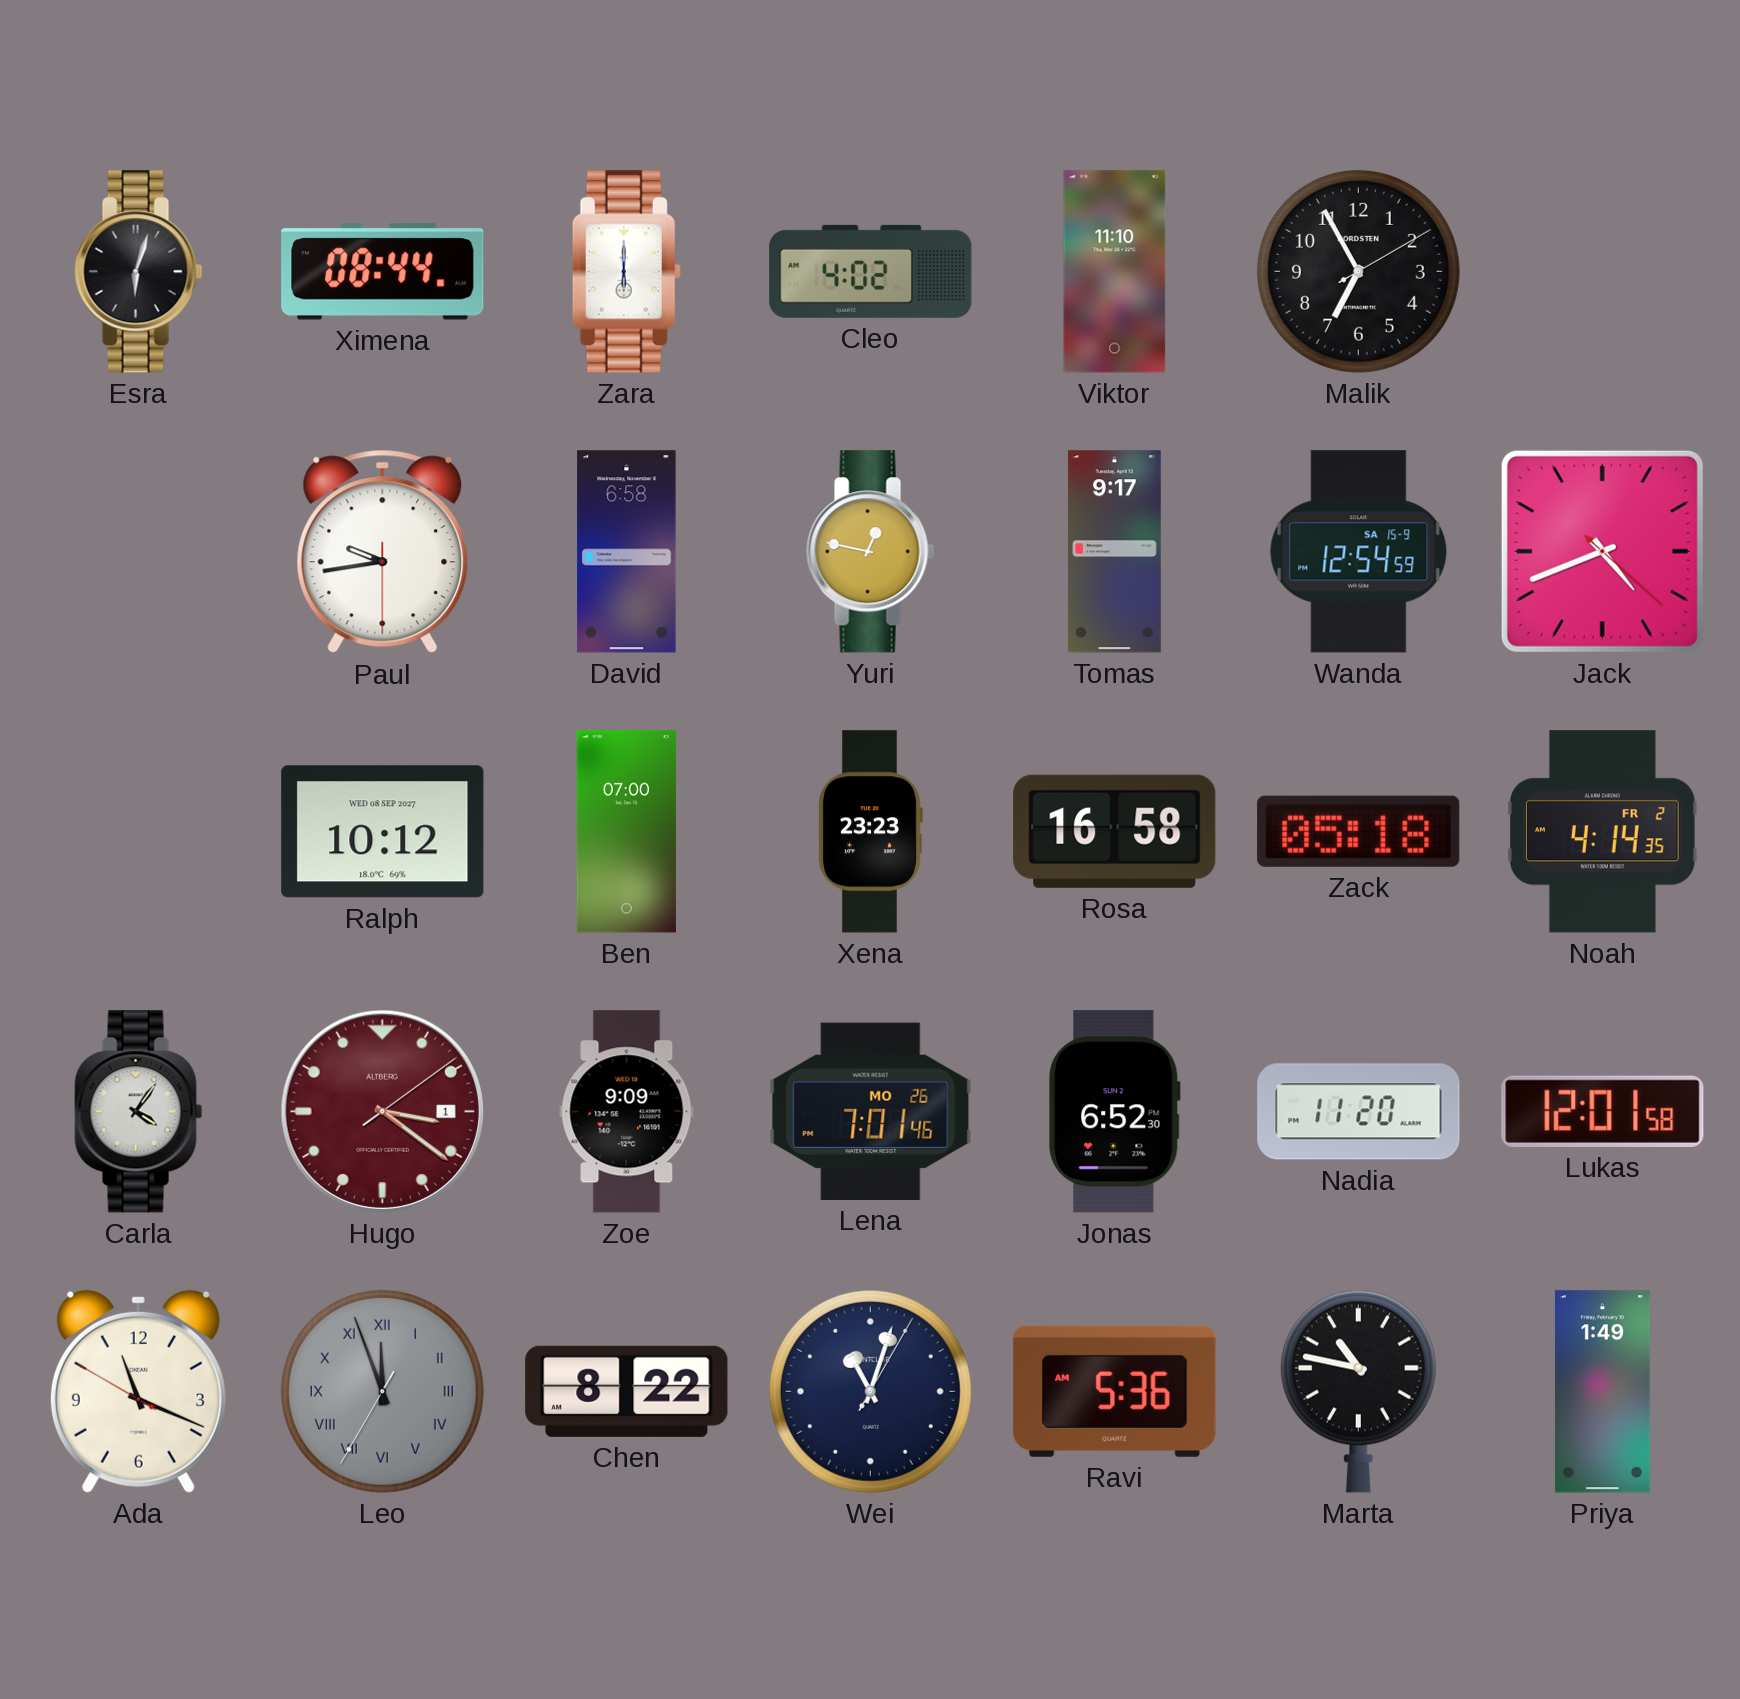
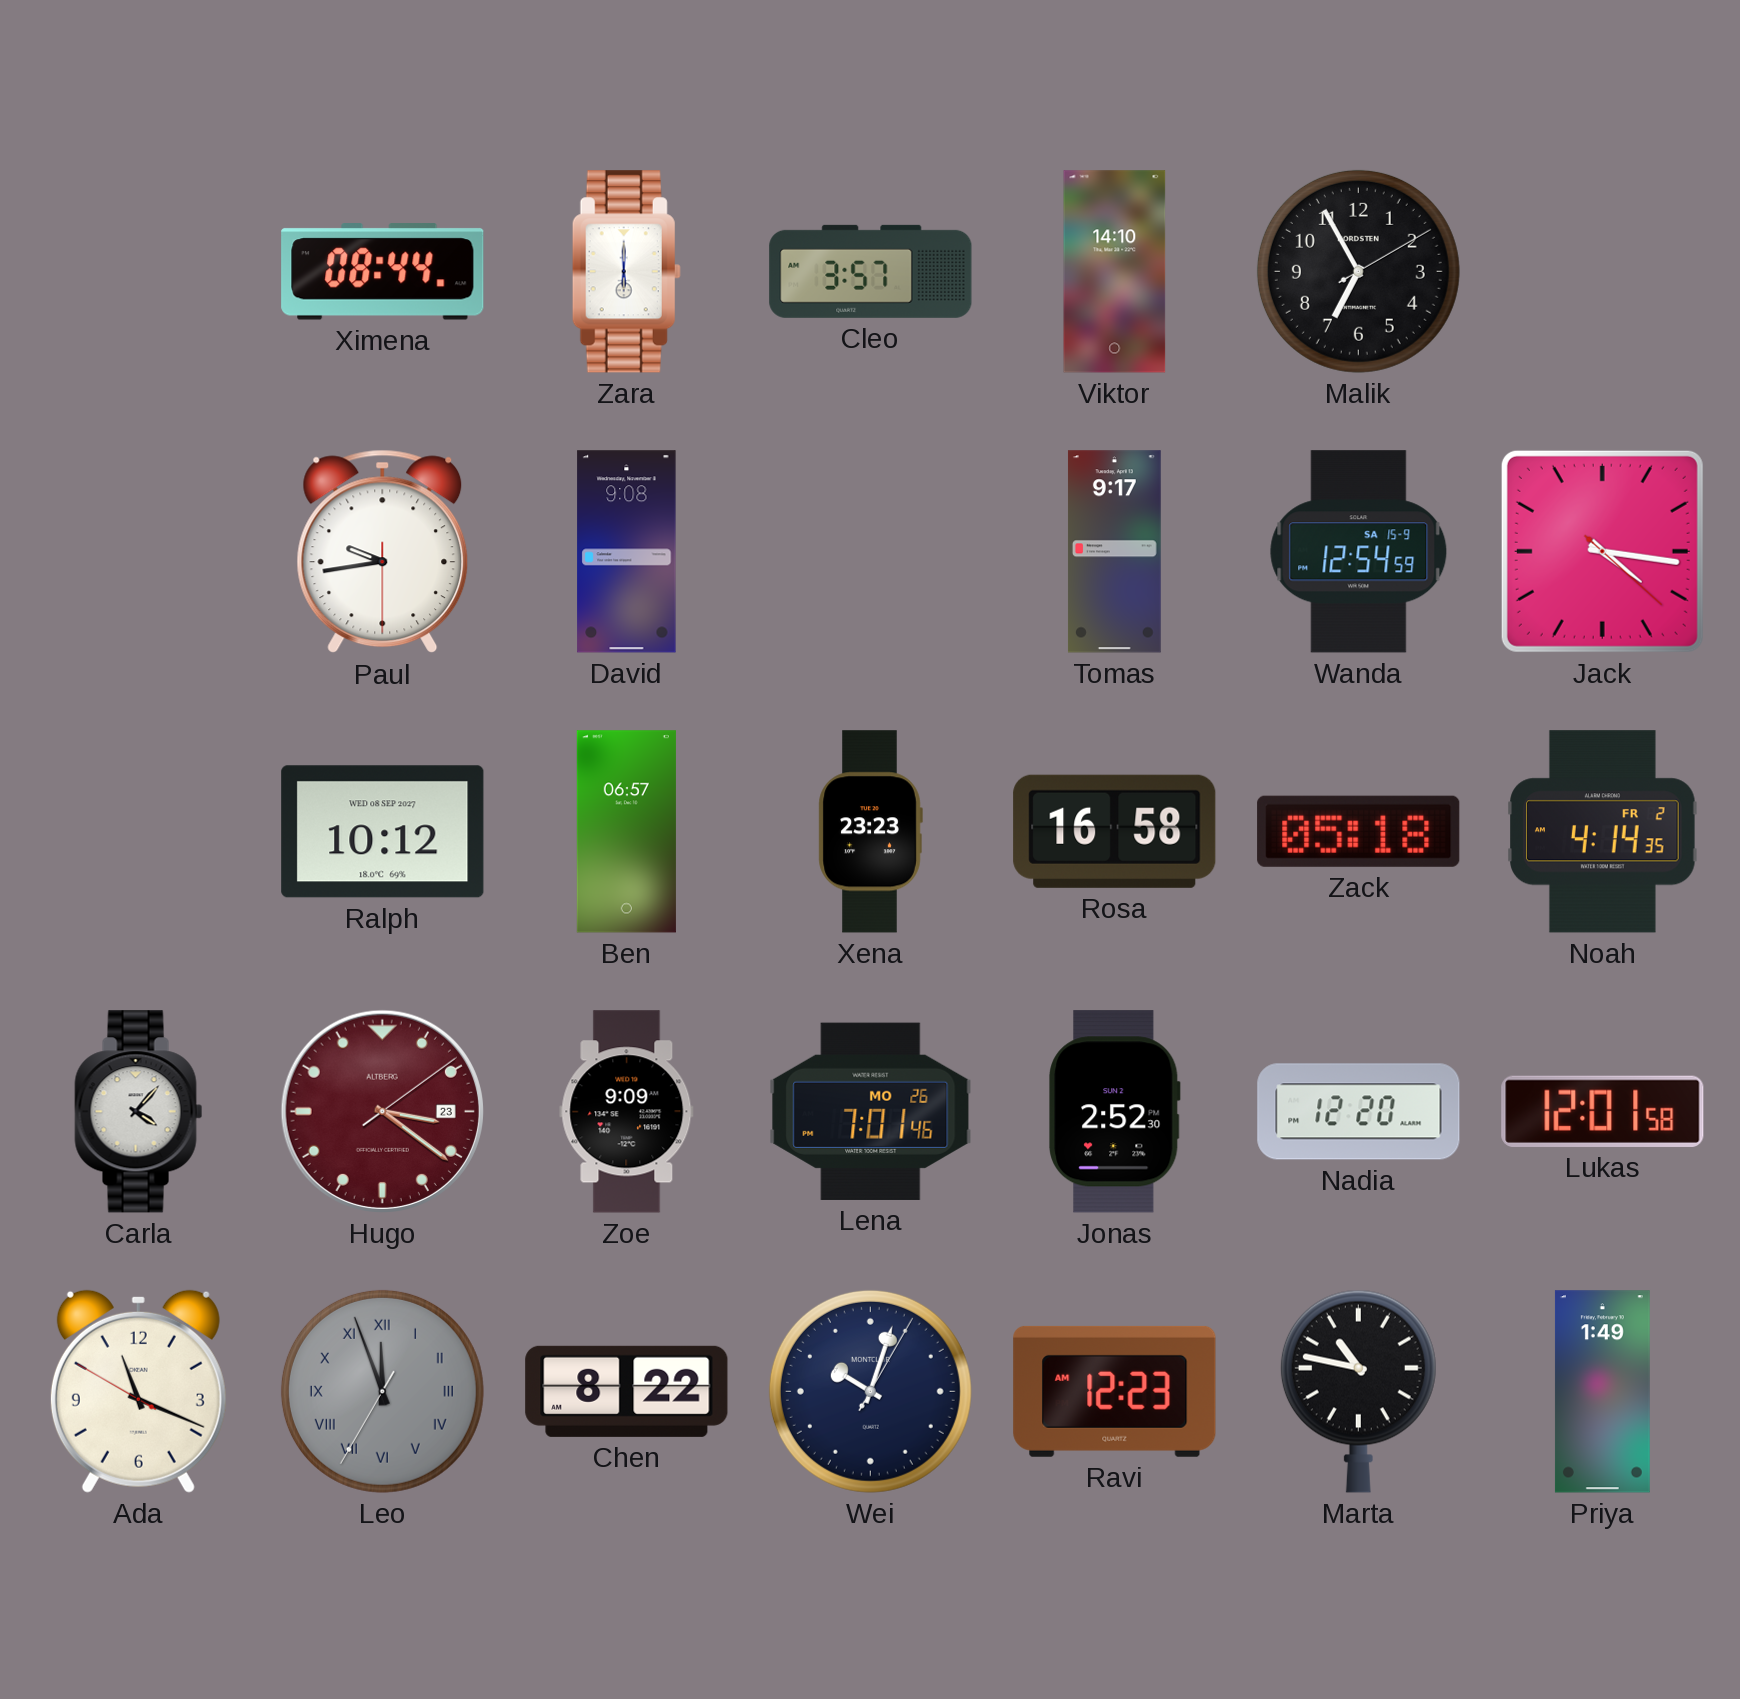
Esra: 6:03 -> none
Cleo: 4:02 -> 3:57
Viktor: 11:10 -> 14:10
David: 6:58 -> 9:08
Yuri: 12:47 -> none
Jack: 4:41 -> 4:16
Ben: 07:00 -> 06:57
Carla: 4:06 -> 4:07
Hugo date: 1 -> 23
Jonas: 6:52 -> 2:52
Nadia: 11:20 -> 12:20
Wei: 11:03 -> 10:03
Ravi: 5:36 -> 12:23
